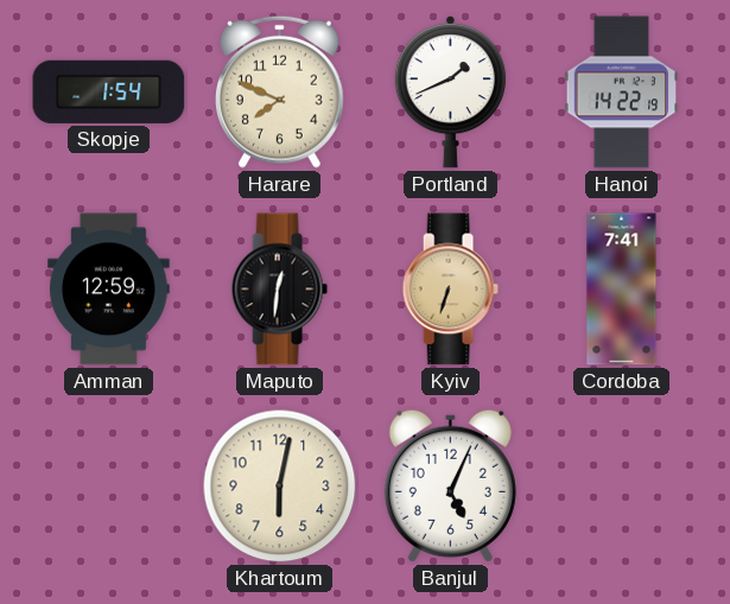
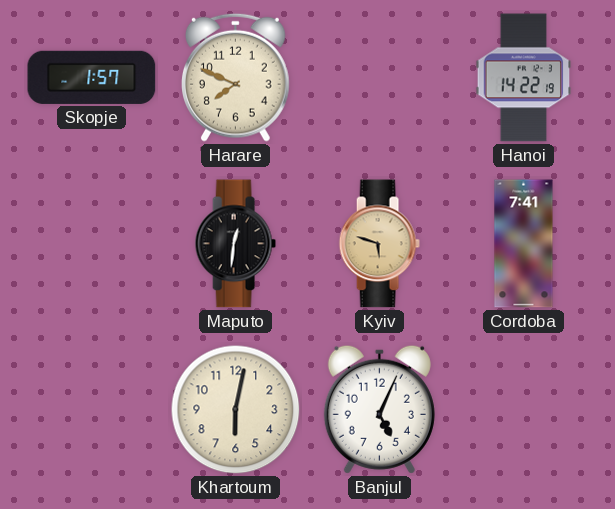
Skopje: 1:54 -> 1:57
Portland: 1:41 -> none
Amman: 12:59 -> none
Kyiv: 6:33 -> 5:48
